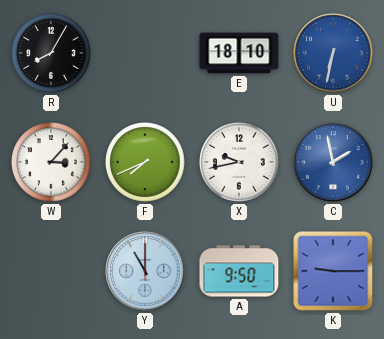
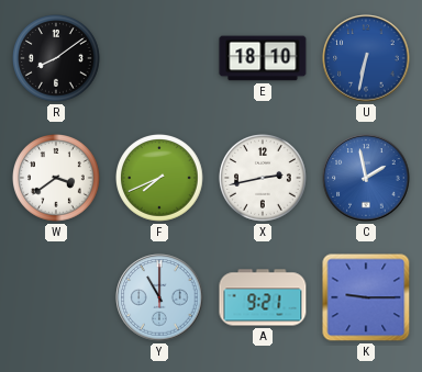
R: 8:05 -> 8:09
W: 3:07 -> 3:39
X: 9:43 -> 2:43
A: 9:50 -> 9:21
